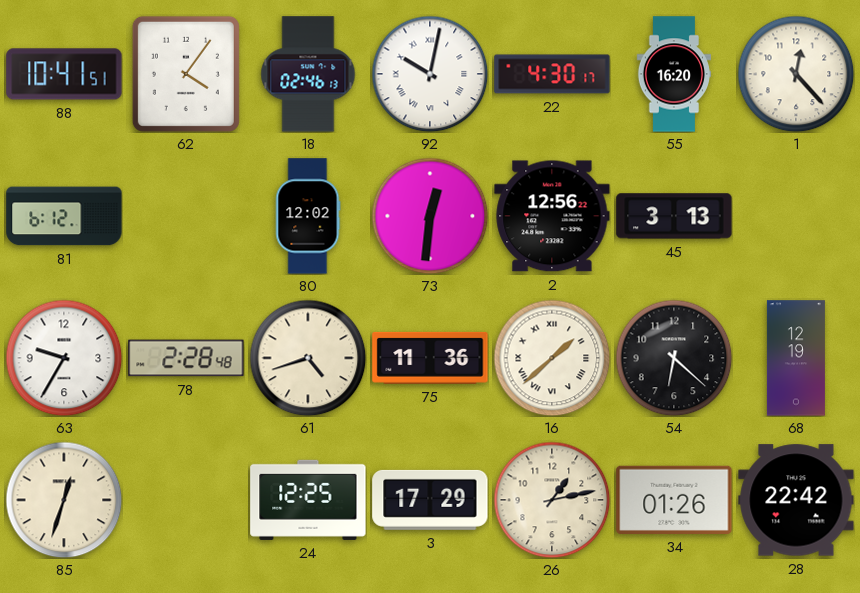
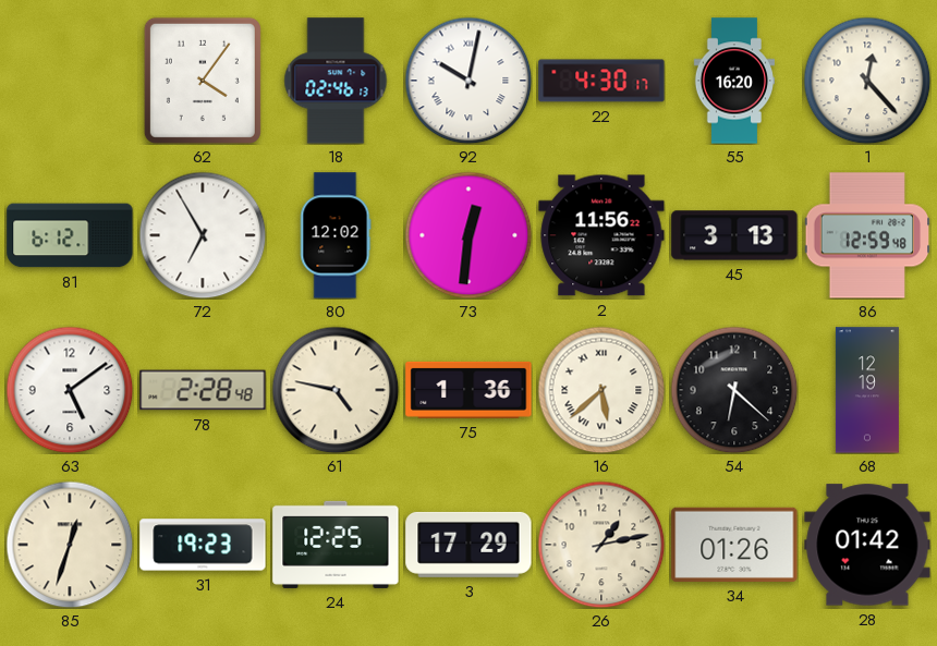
88: 10:41 -> none
72: none -> 6:55
2: 12:56 -> 11:56
86: none -> 12:59
63: 9:35 -> 5:09
61: 4:42 -> 4:47
75: 11:36 -> 1:36
16: 1:38 -> 5:38
31: none -> 19:23
28: 22:42 -> 01:42
